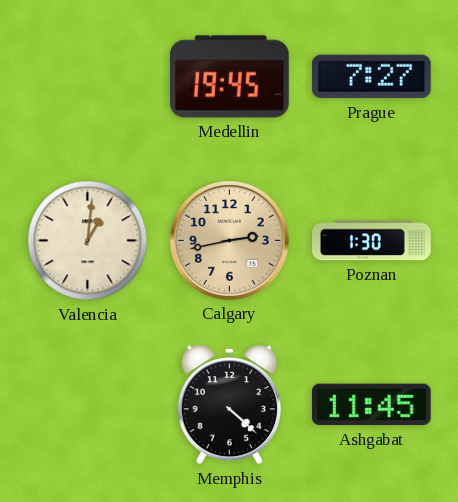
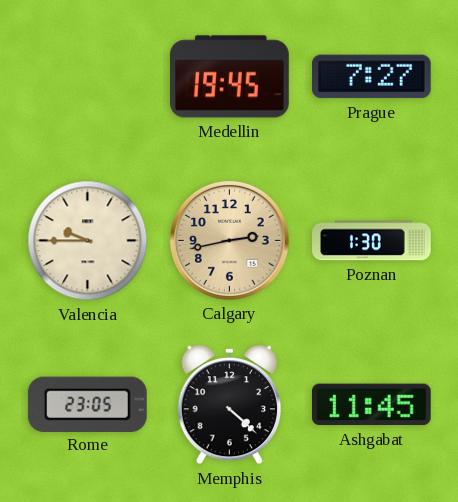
Valencia: 1:01 -> 9:45
Rome: none -> 23:05
